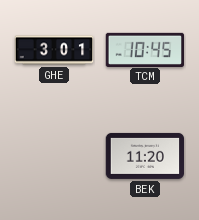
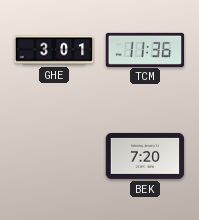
TCM: 10:45 -> 11:36
BEK: 11:20 -> 7:20
